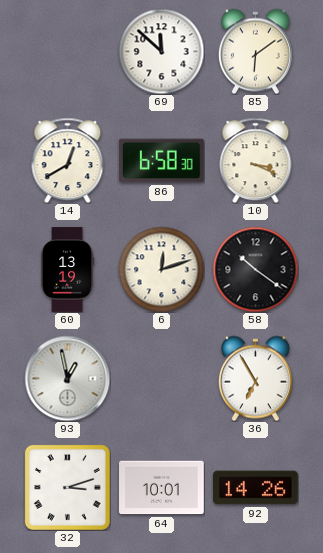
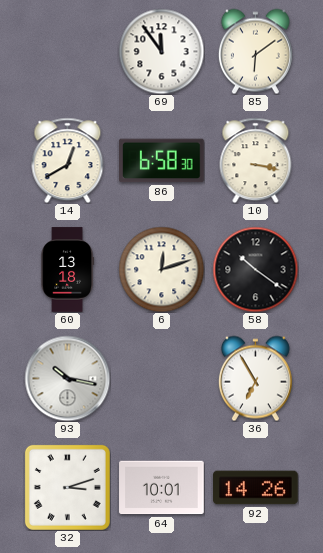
69: 11:52 -> 11:54
10: 3:19 -> 3:17
60: 13:19 -> 13:18
93: 12:58 -> 10:17
